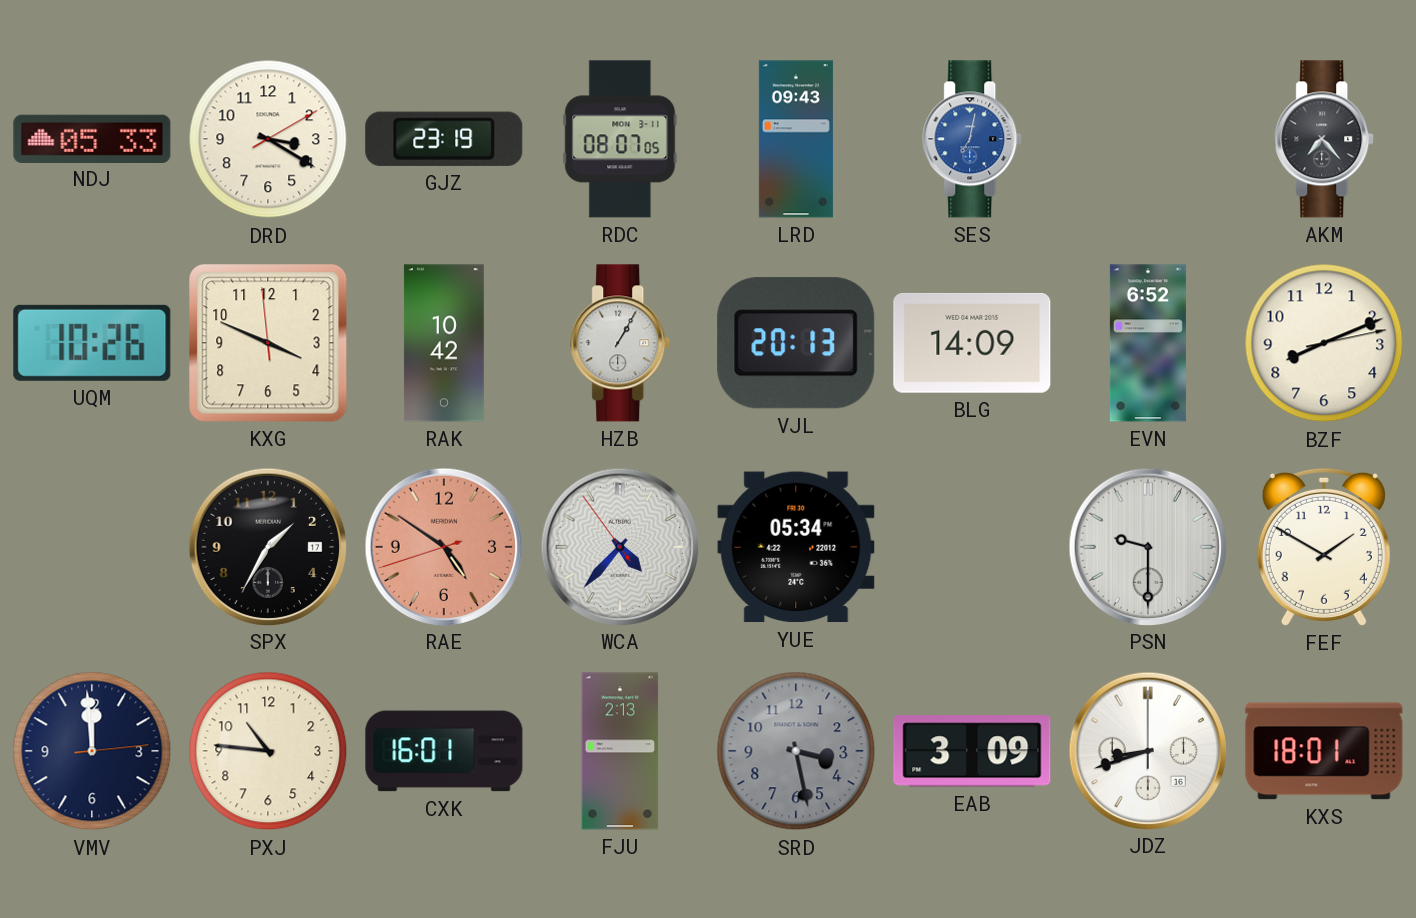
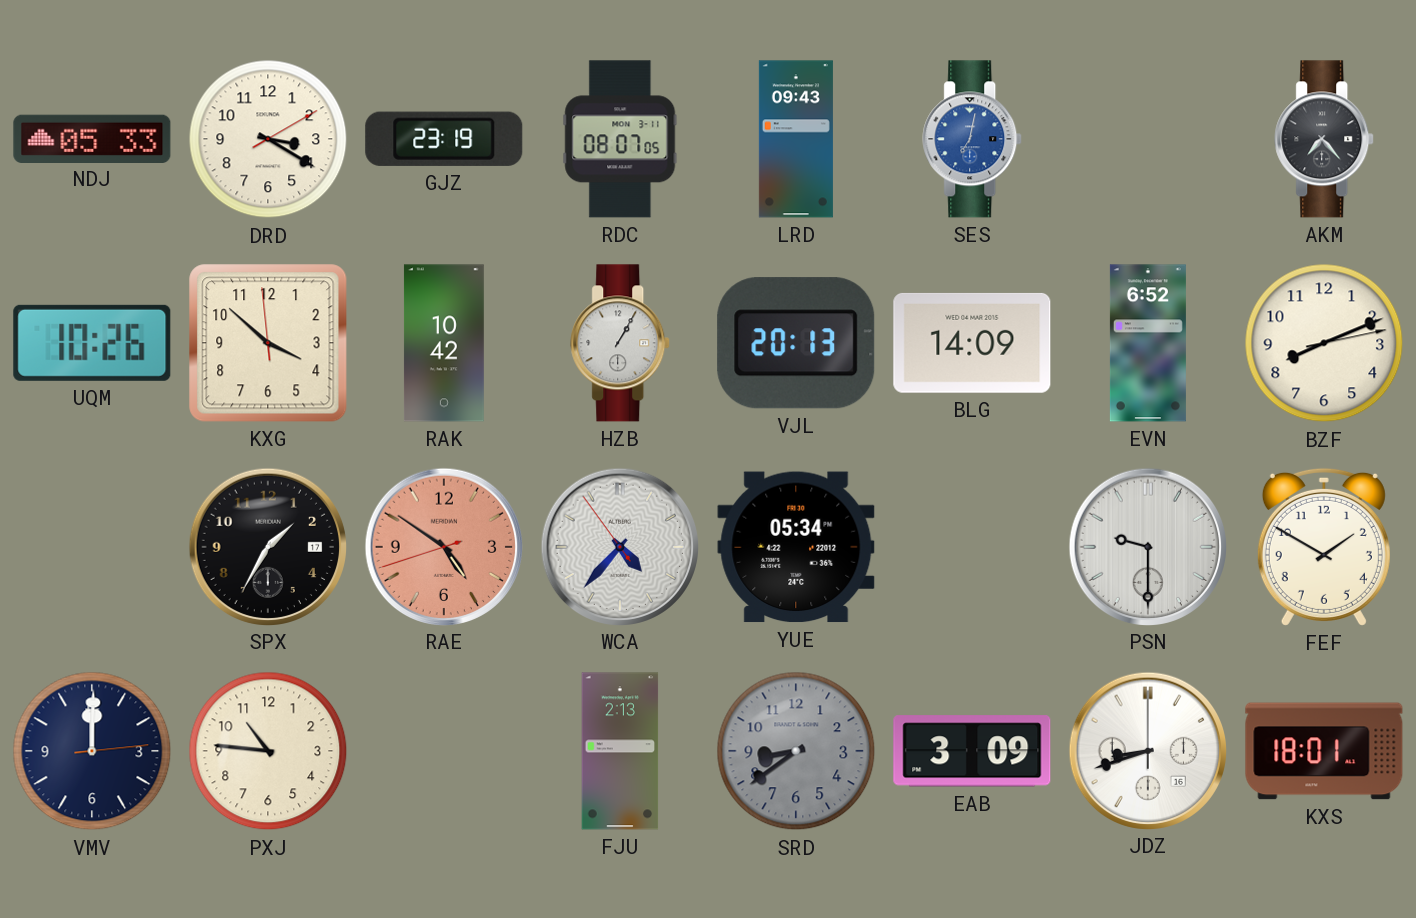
KXG: 3:48 -> 3:51
VMV: 11:59 -> 12:00
CXK: 16:01 -> none
SRD: 3:28 -> 8:39
